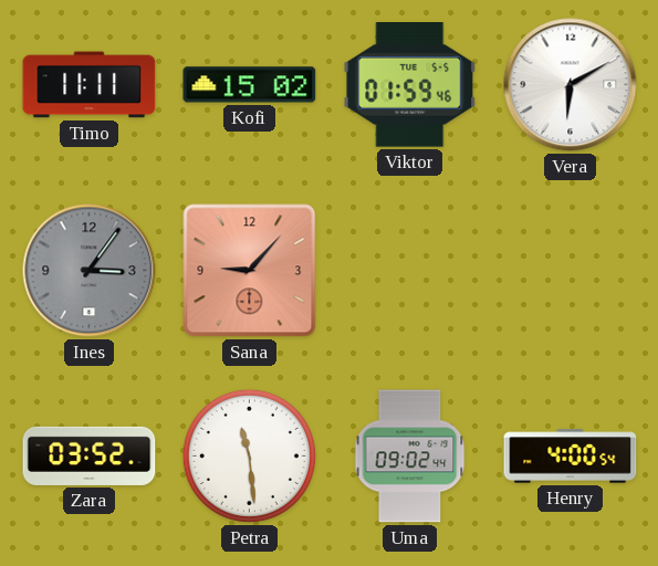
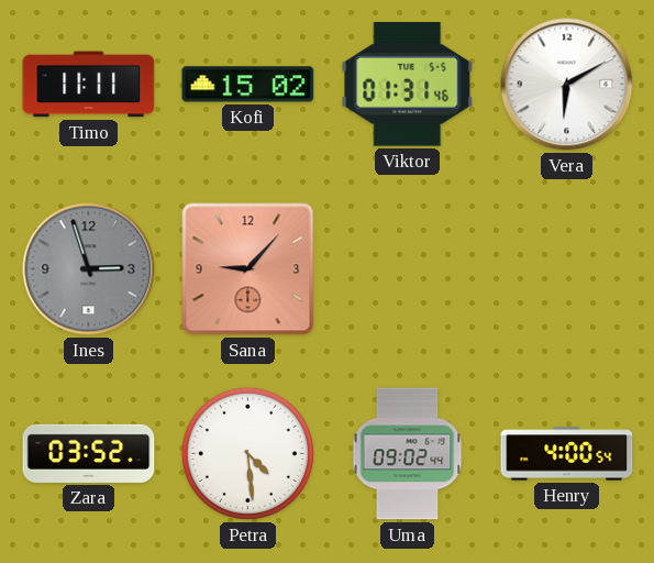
Viktor: 01:59 -> 01:31
Ines: 3:06 -> 2:57
Petra: 11:29 -> 4:29
